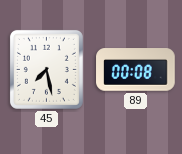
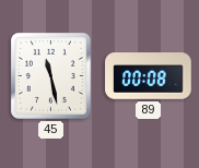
45: 7:28 -> 11:28
